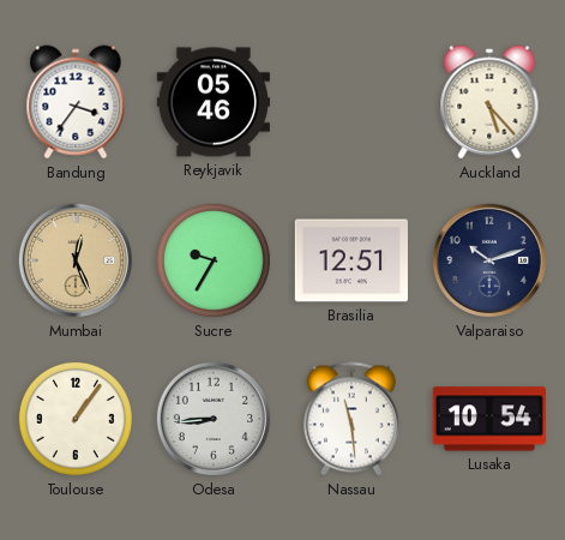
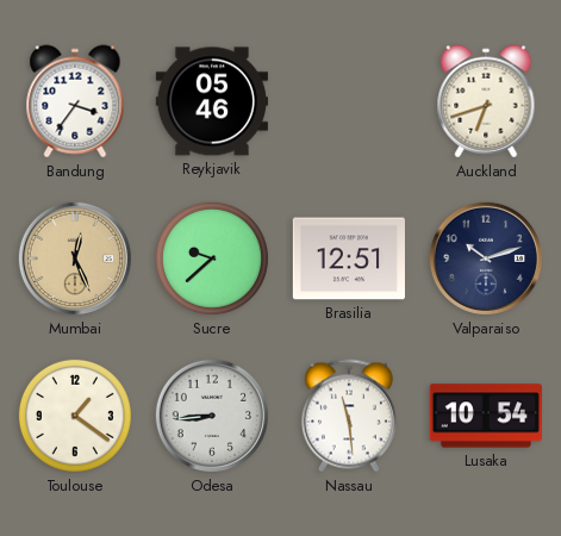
Auckland: 5:23 -> 6:42
Sucre: 9:35 -> 9:38
Toulouse: 1:06 -> 1:21
